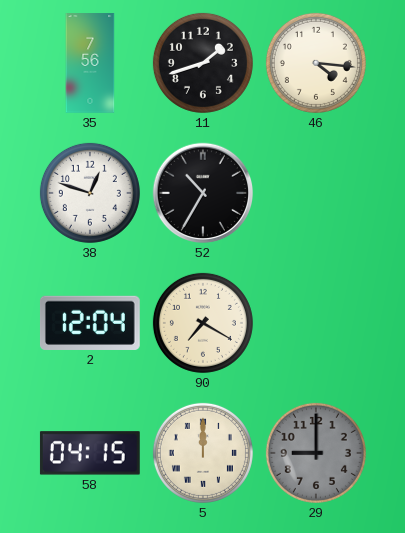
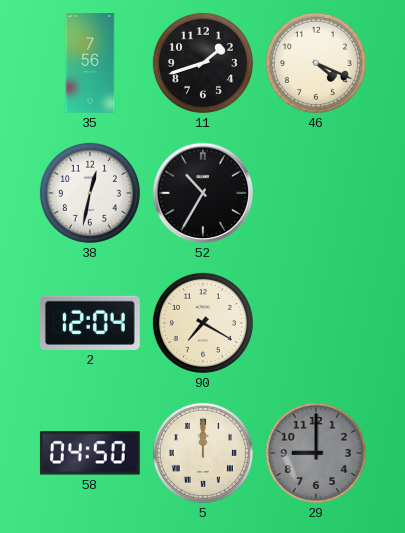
46: 4:16 -> 4:19
38: 12:48 -> 12:32
58: 04:15 -> 04:50
